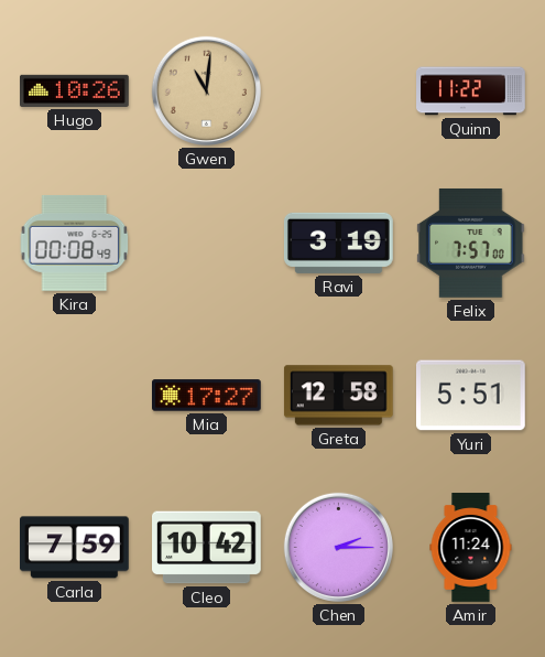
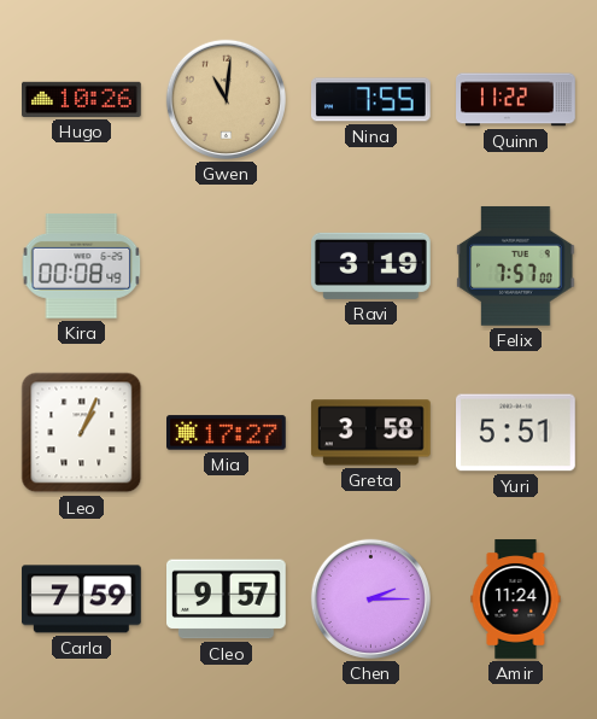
Nina: none -> 7:55
Leo: none -> 1:04
Greta: 12:58 -> 3:58
Cleo: 10:42 -> 9:57
